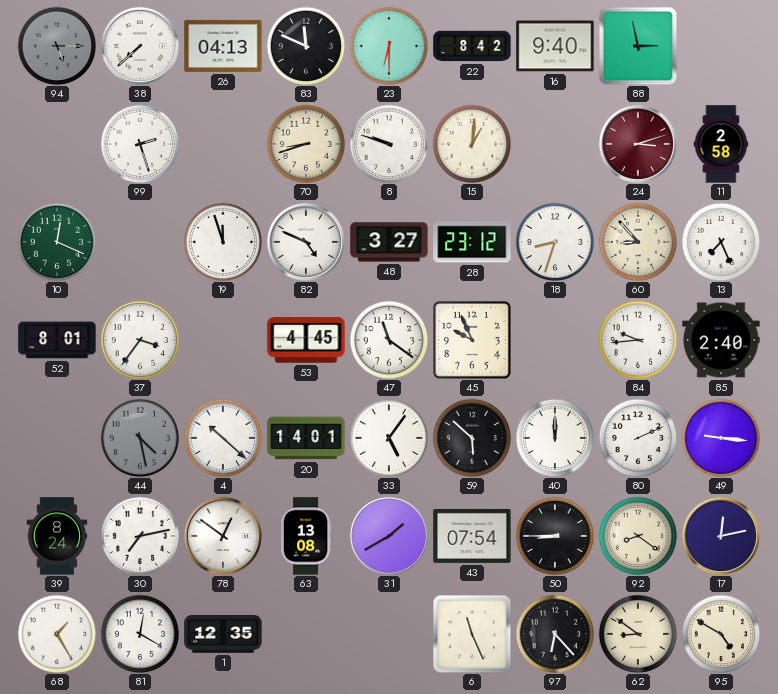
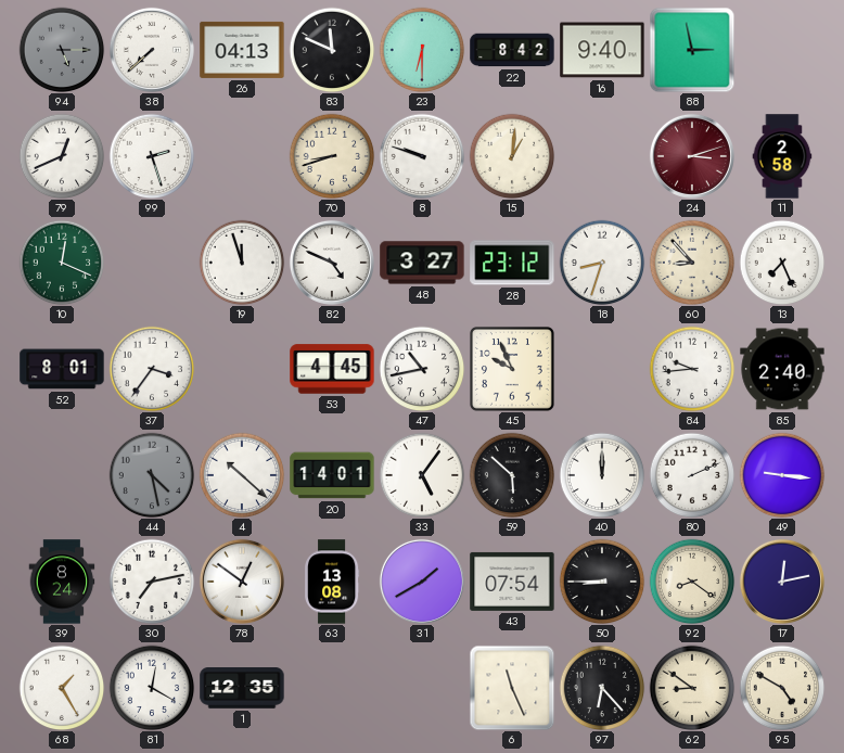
79: none -> 12:41
47: 11:21 -> 10:43
